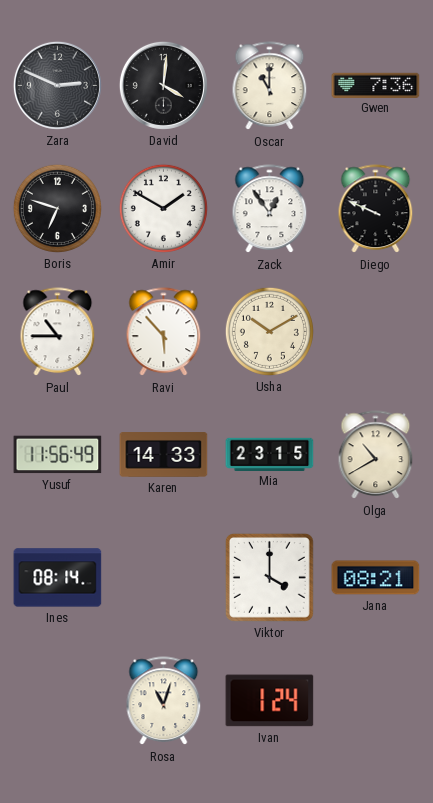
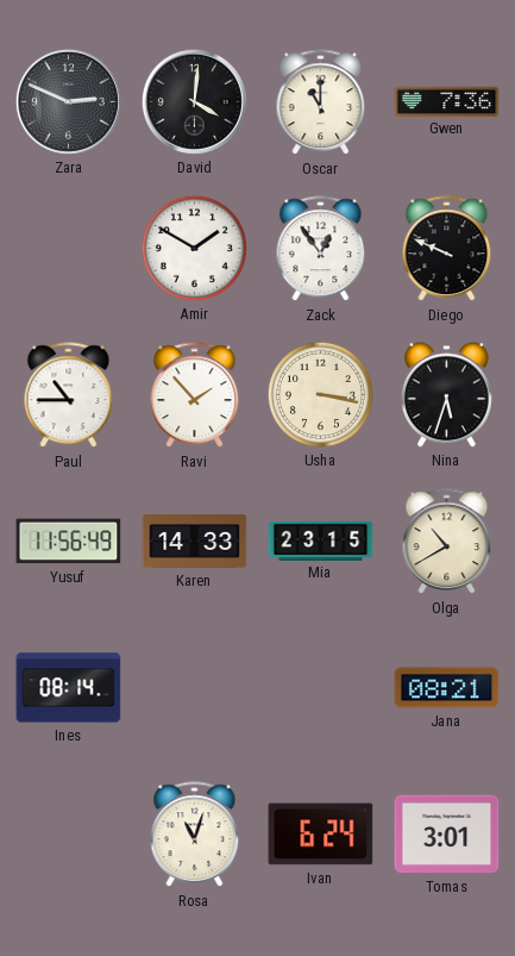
Boris: 6:48 -> none
Ravi: 5:53 -> 1:53
Usha: 10:10 -> 3:17
Nina: none -> 5:33
Viktor: 4:00 -> none
Ivan: 1:24 -> 6:24
Tomas: none -> 3:01
